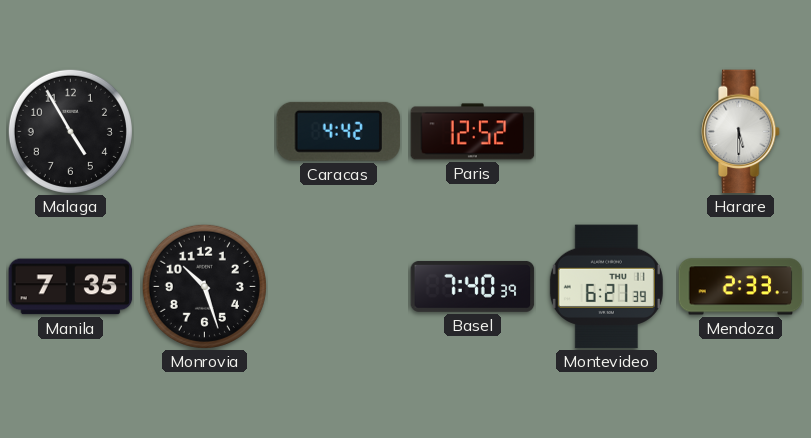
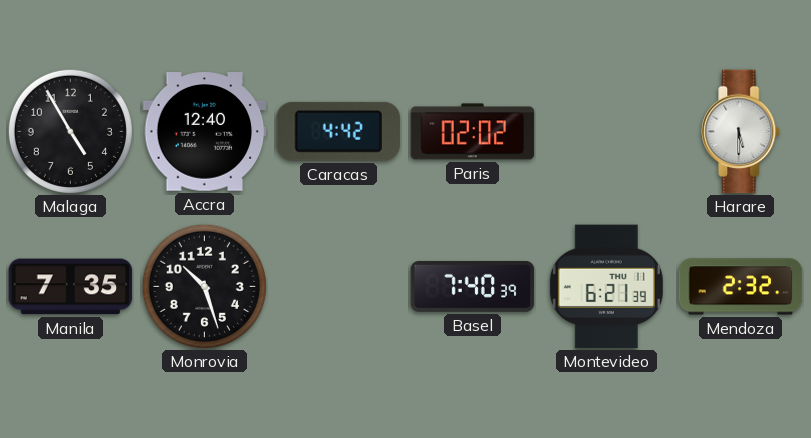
Accra: none -> 12:40
Paris: 12:52 -> 02:02
Mendoza: 2:33 -> 2:32
